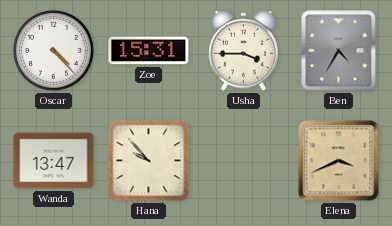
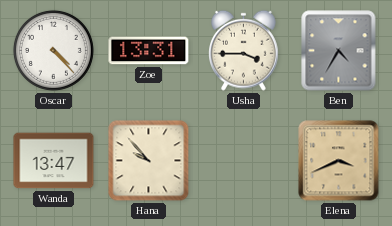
Zoe: 15:31 -> 13:31
